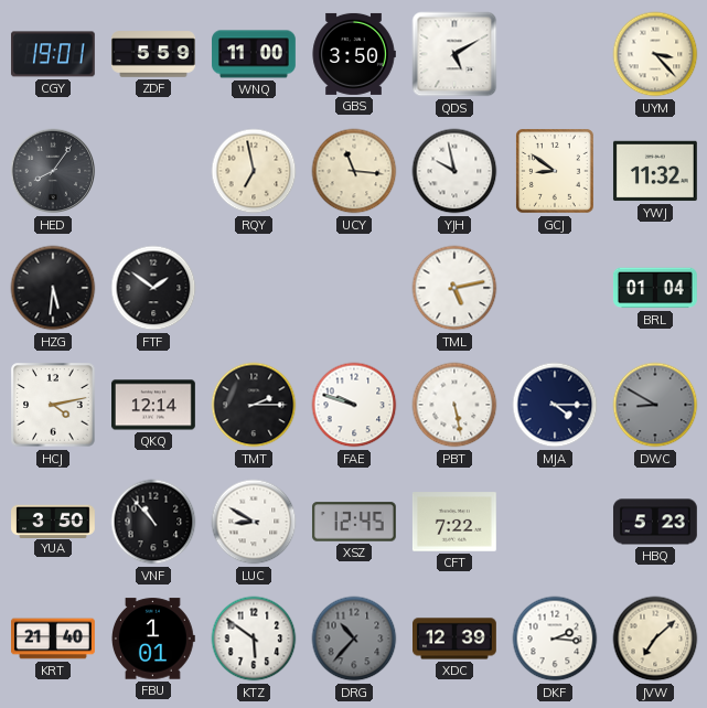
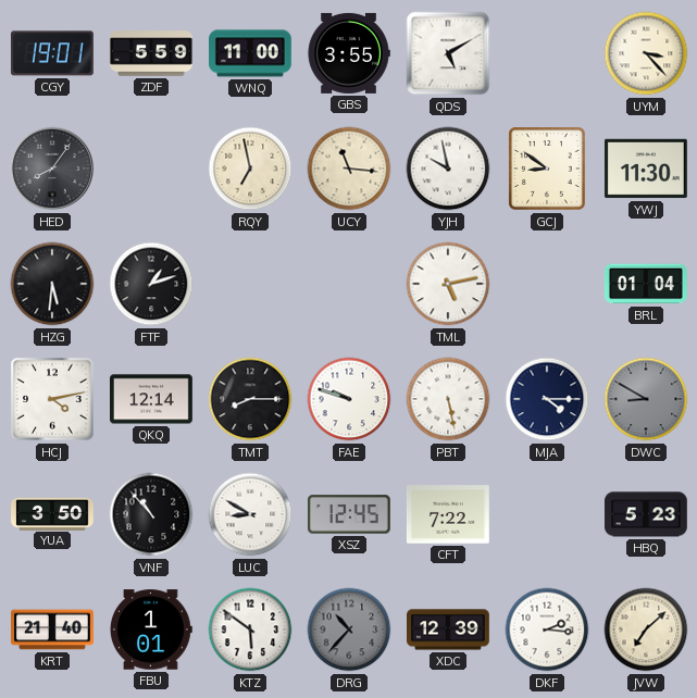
GBS: 3:50 -> 3:55
YWJ: 11:32 -> 11:30
FTF: 1:51 -> 1:12
TMT: 2:15 -> 8:15
